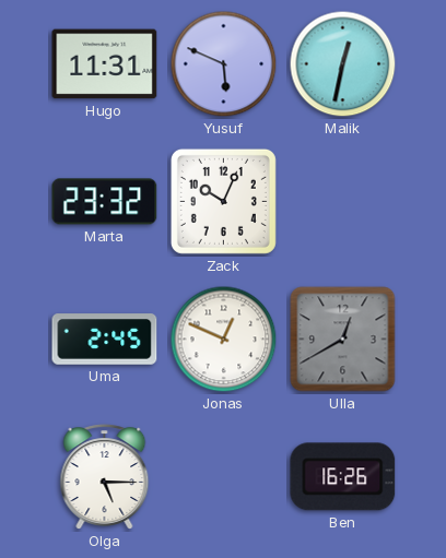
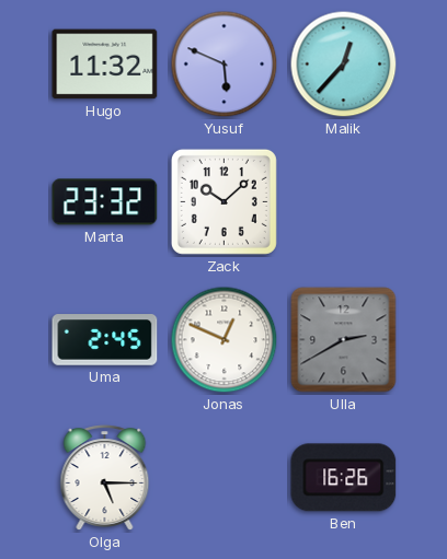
Hugo: 11:31 -> 11:32
Malik: 12:32 -> 12:37
Zack: 10:04 -> 10:08
Ulla: 12:40 -> 2:40
